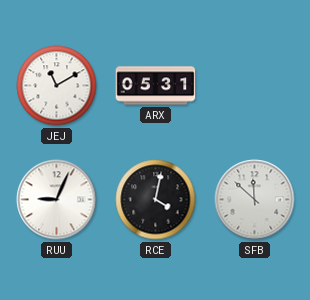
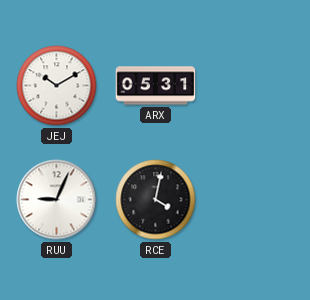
JEJ: 11:10 -> 10:10
SFB: 11:52 -> none
